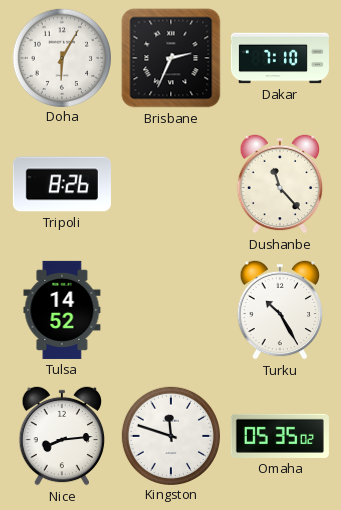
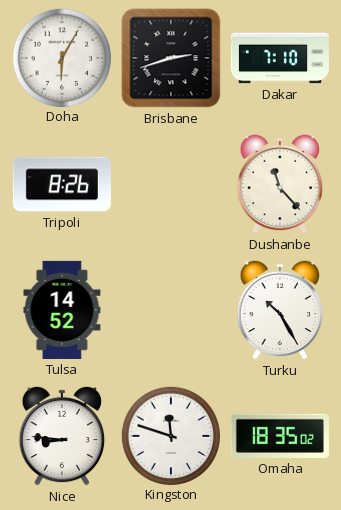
Brisbane: 2:34 -> 2:42
Nice: 8:14 -> 8:46
Omaha: 05:35 -> 18:35
